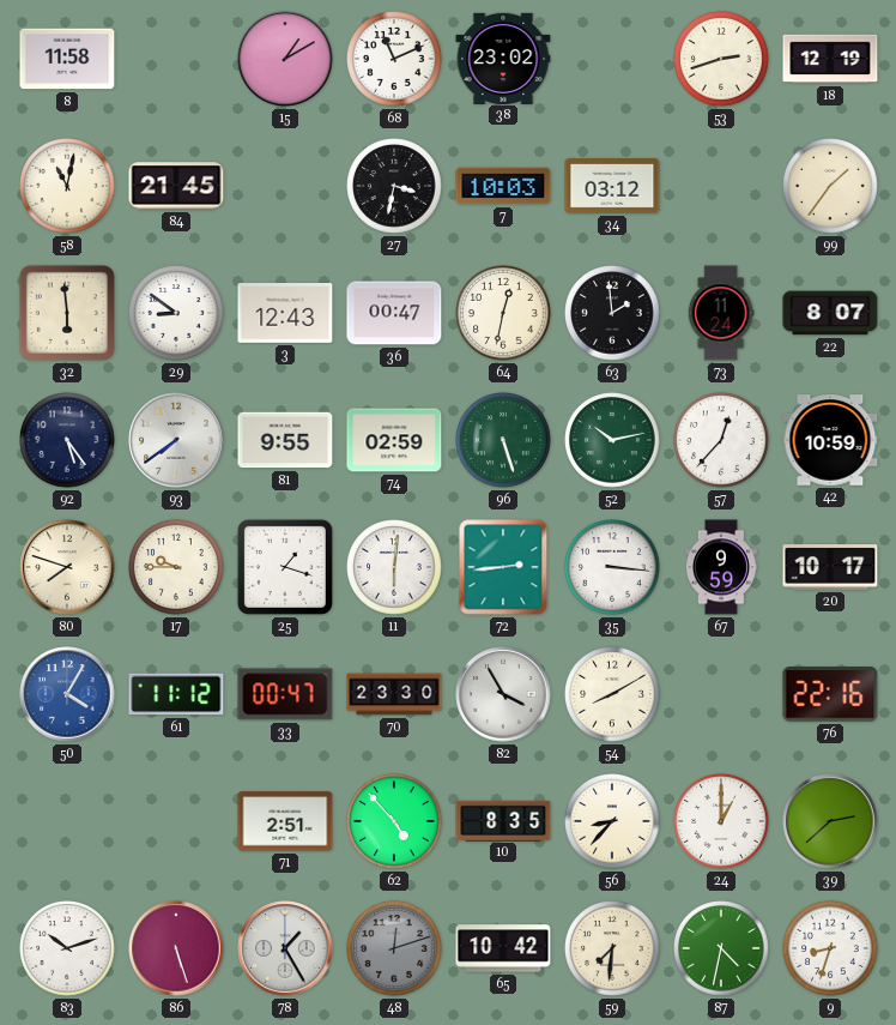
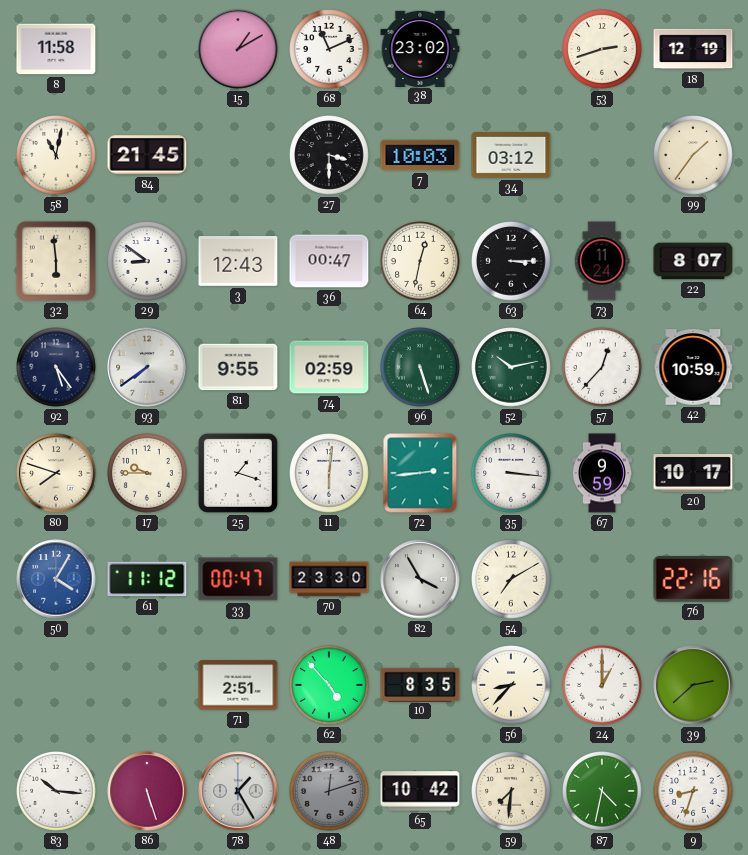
27: 3:32 -> 3:30
63: 1:59 -> 3:15
54: 8:10 -> 7:10
83: 10:12 -> 10:16
